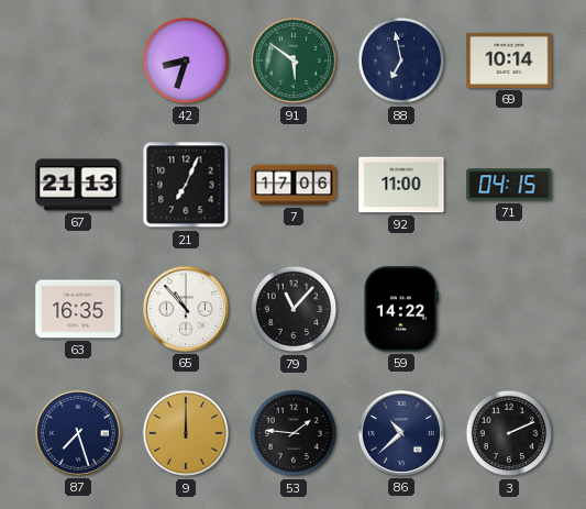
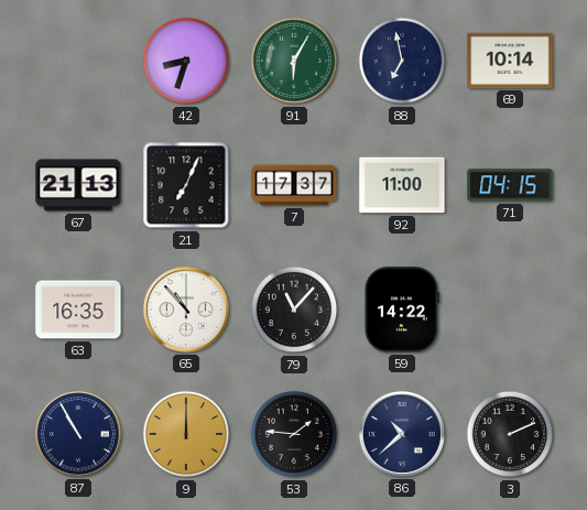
91: 5:51 -> 6:05
7: 17:06 -> 17:37
87: 7:27 -> 10:55
